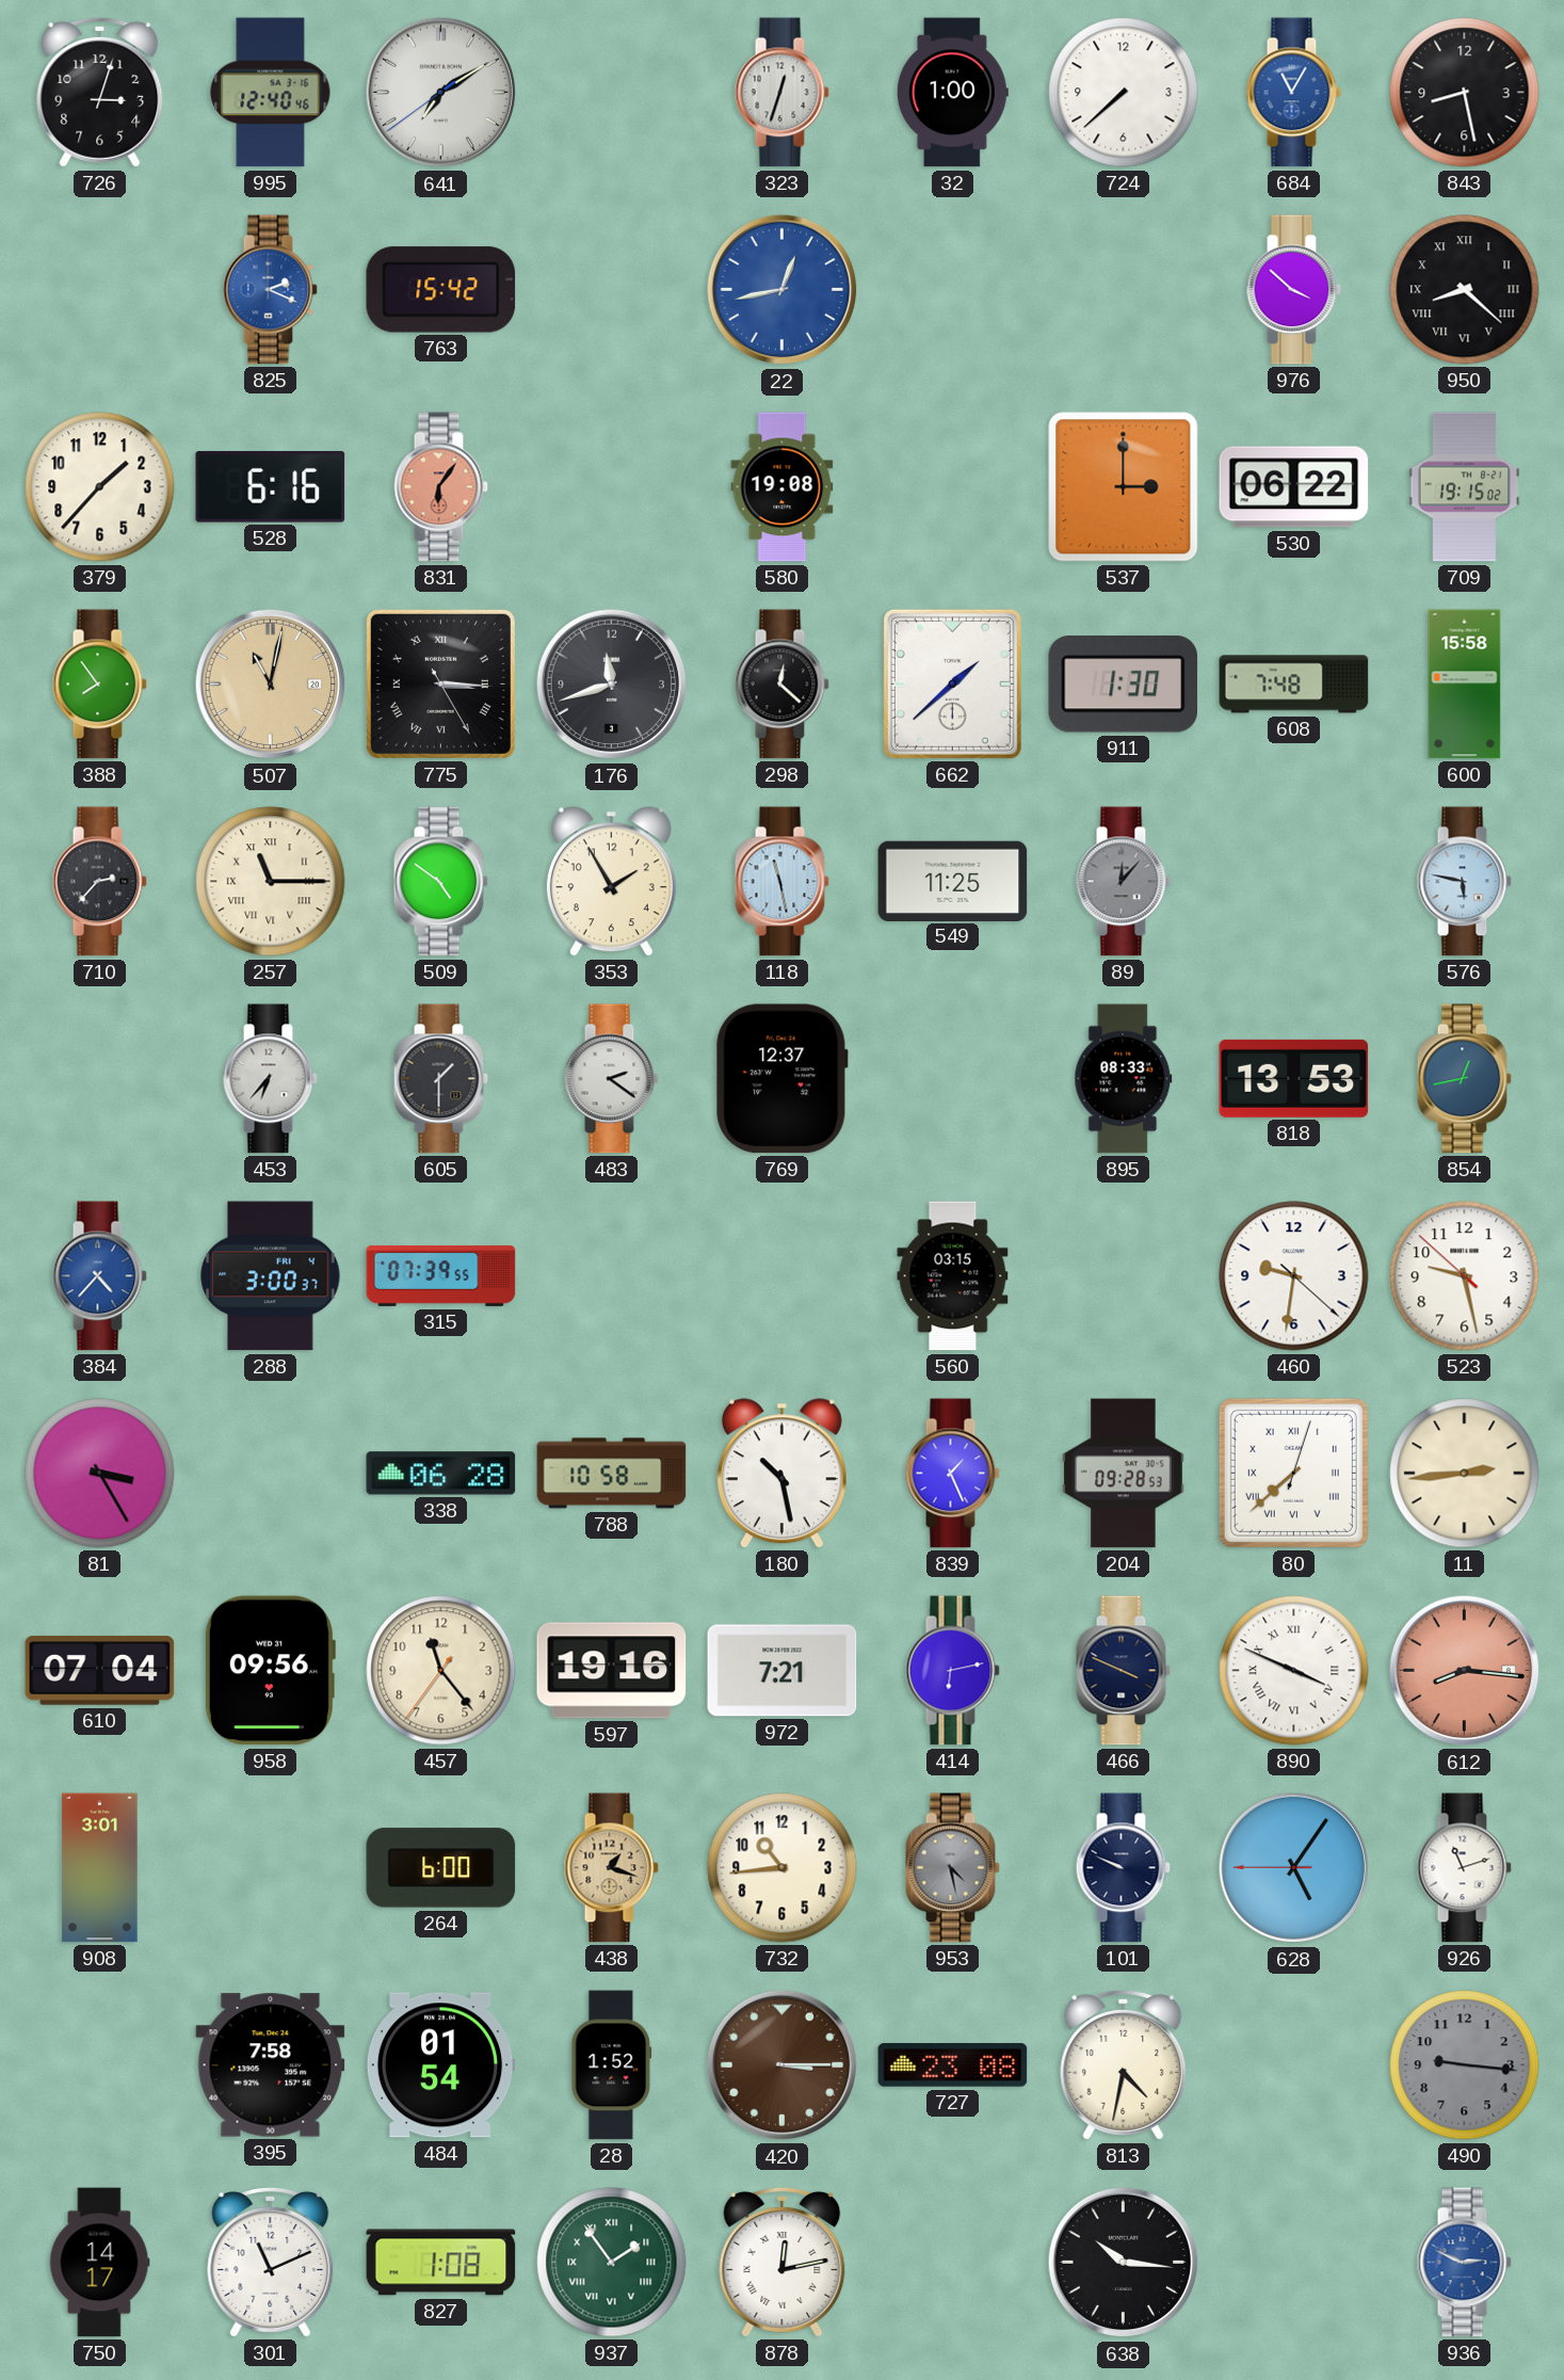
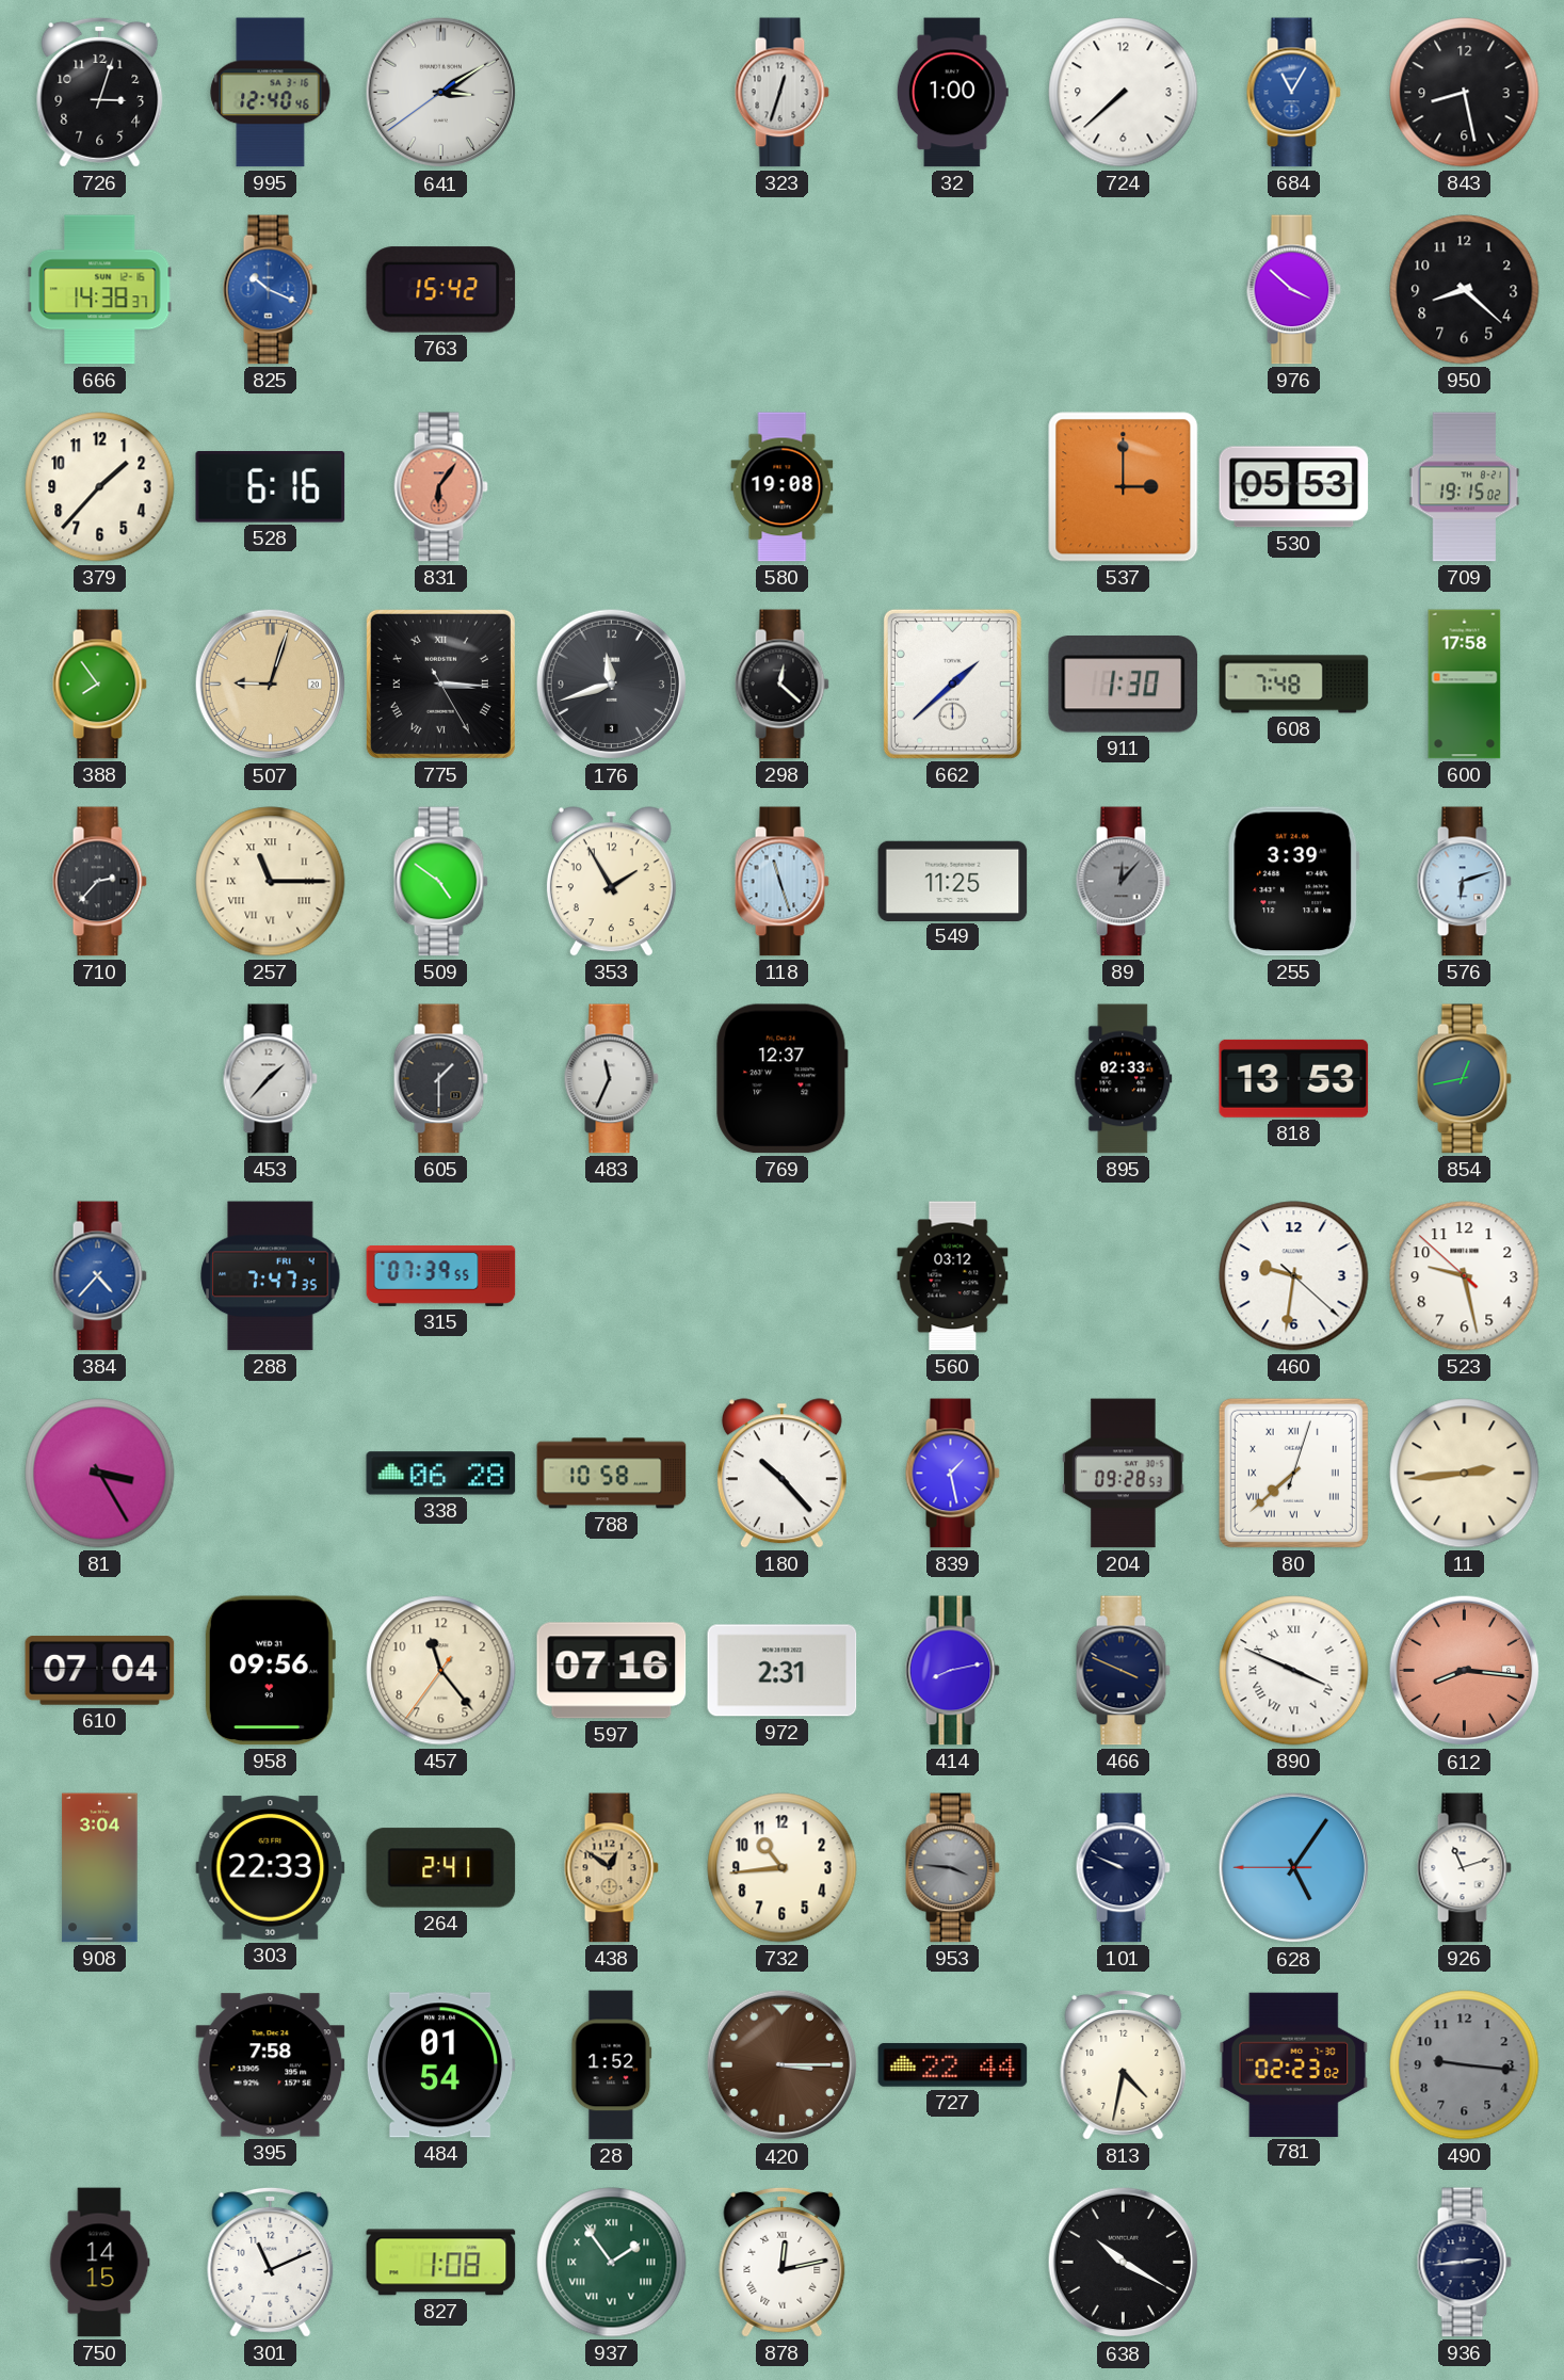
641: 7:09 -> 3:09
666: none -> 14:38
825: 2:19 -> 10:19
22: 12:43 -> none
950 numerals: Roman -> Arabic
530: 06:22 -> 05:53
507: 11:02 -> 9:03
600: 15:58 -> 17:58
118: 11:28 -> 11:27
255: none -> 3:39
576: 5:47 -> 6:12
453: 6:37 -> 1:37
483: 2:21 -> 11:34
895: 08:33 -> 02:33
288: 3:00 -> 7:47
560: 03:15 -> 03:12
180: 10:28 -> 10:23
839: 1:26 -> 1:28
597: 19:16 -> 07:16
972: 7:21 -> 2:31
414: 6:13 -> 8:13
908: 3:01 -> 3:04
303: none -> 22:33
264: 6:00 -> 2:41
438: 1:18 -> 12:51
953: 4:28 -> 3:46
727: 23:08 -> 22:44
781: none -> 02:23
750: 14:17 -> 14:15
638: 10:16 -> 10:20
936: 2:49 -> 2:44
936 dial: blue -> navy
